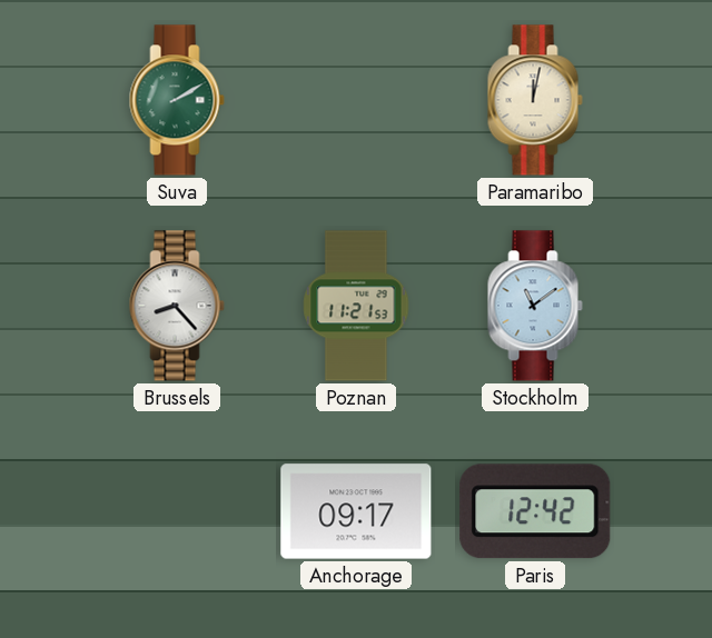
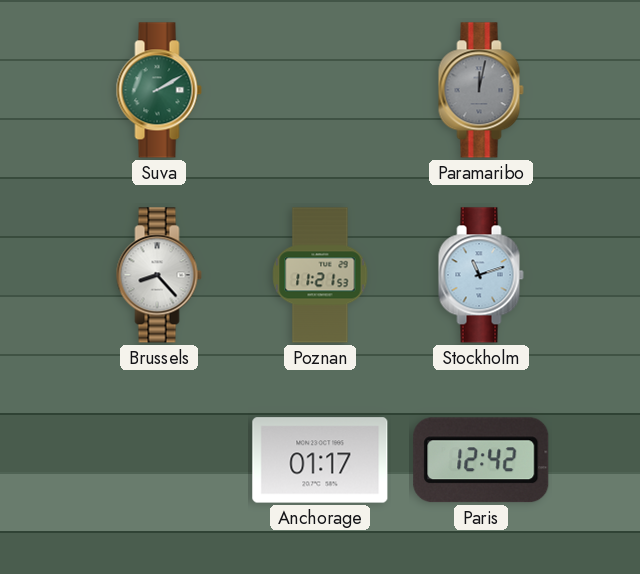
Paramaribo dial: cream -> grey
Stockholm: 11:09 -> 11:12
Anchorage: 09:17 -> 01:17
